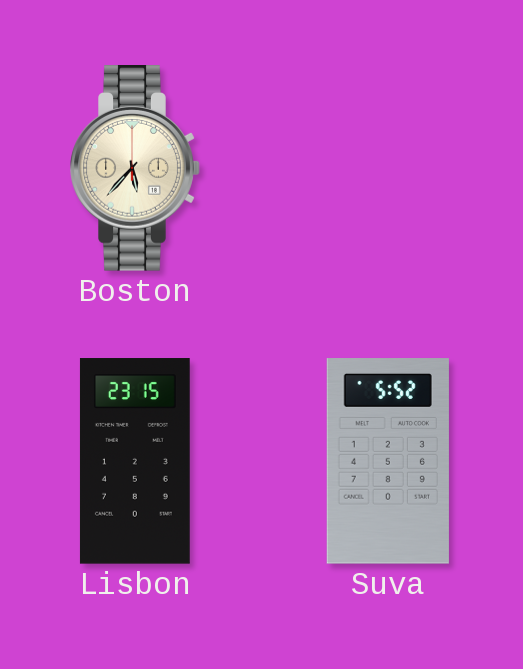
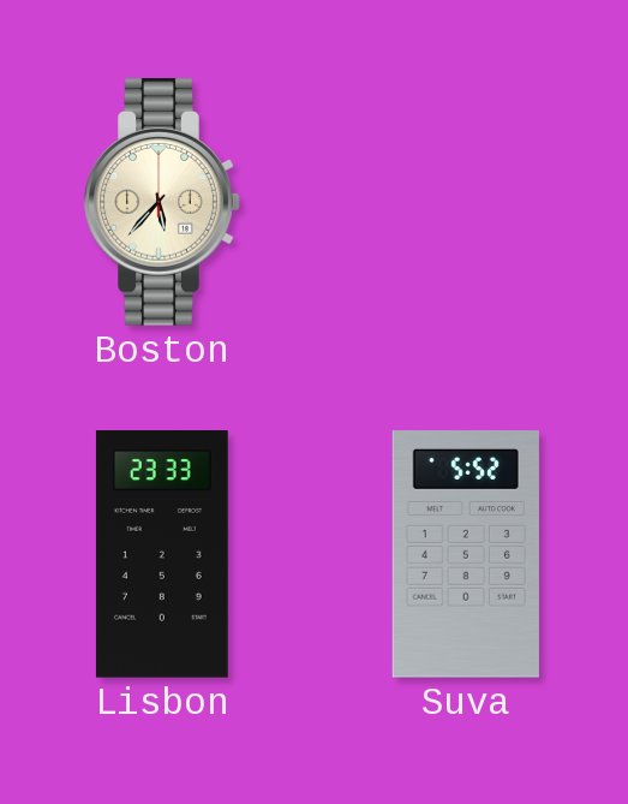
Lisbon: 23:15 -> 23:33
